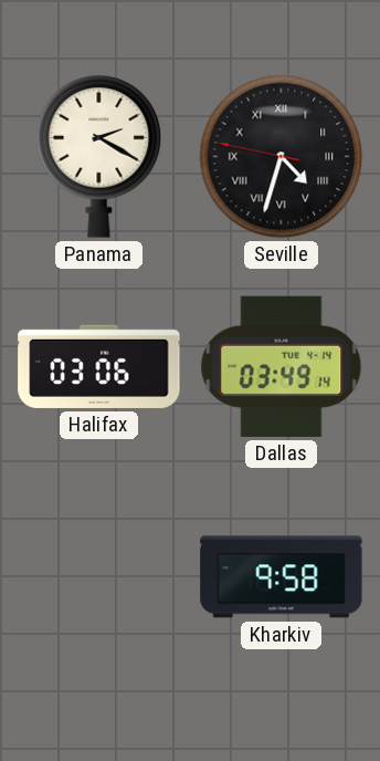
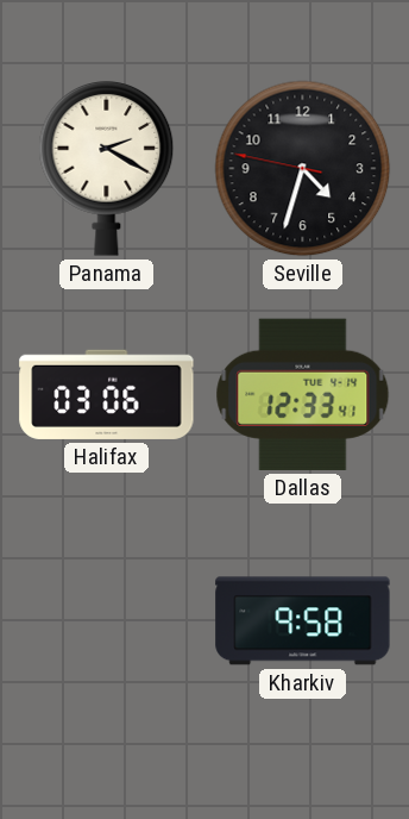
Seville numerals: Roman -> Arabic
Dallas: 03:49 -> 12:33
